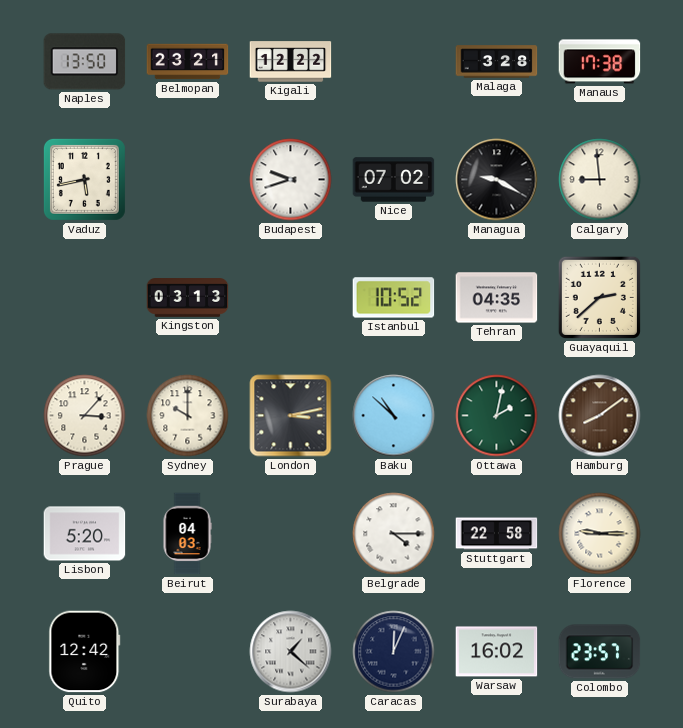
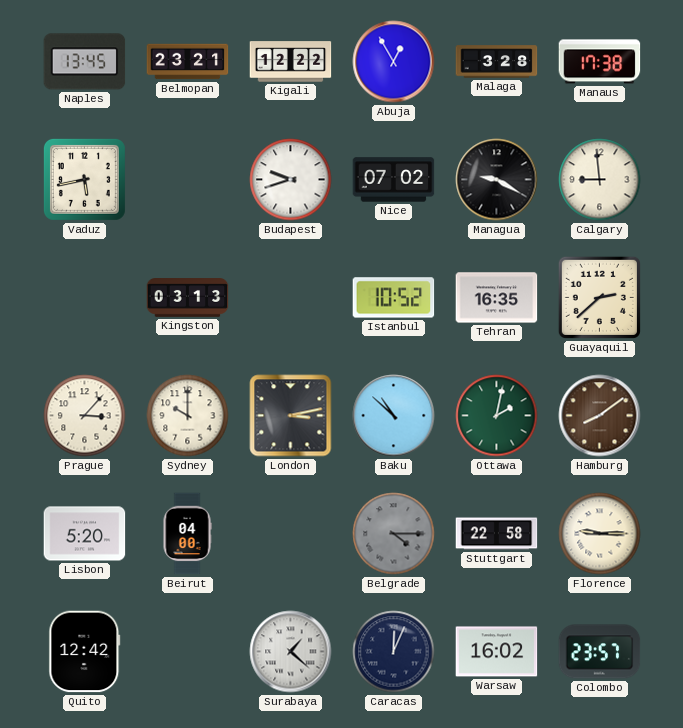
Naples: 13:50 -> 13:45
Abuja: none -> 12:55
Tehran: 04:35 -> 16:35
Beirut: 04:03 -> 04:00
Belgrade dial: white -> grey
